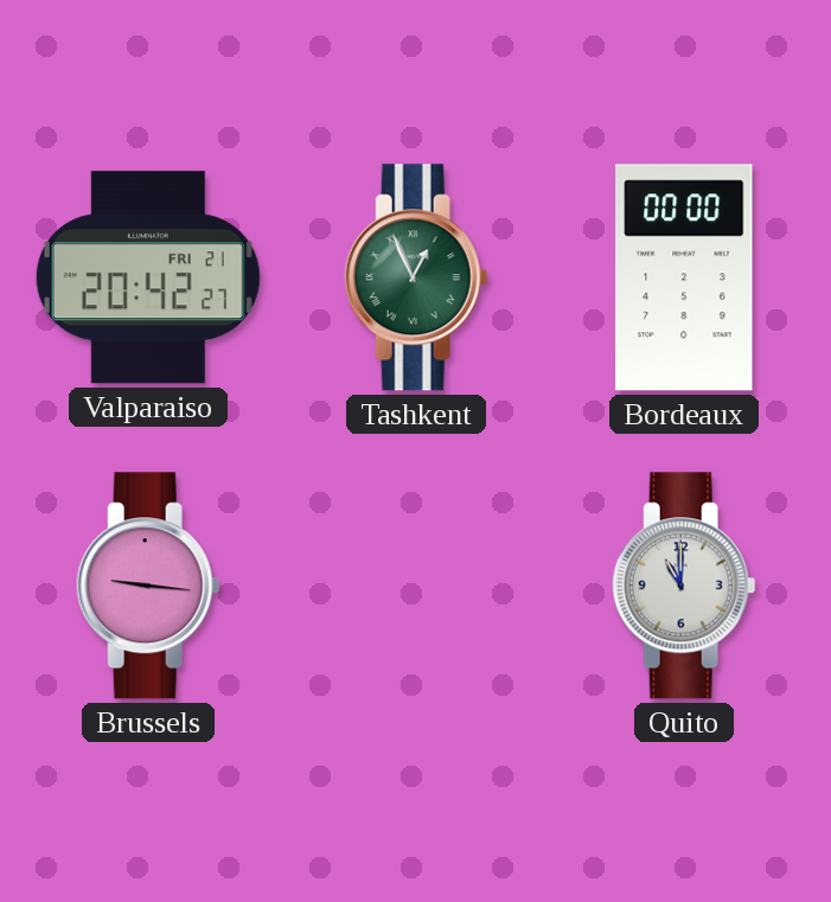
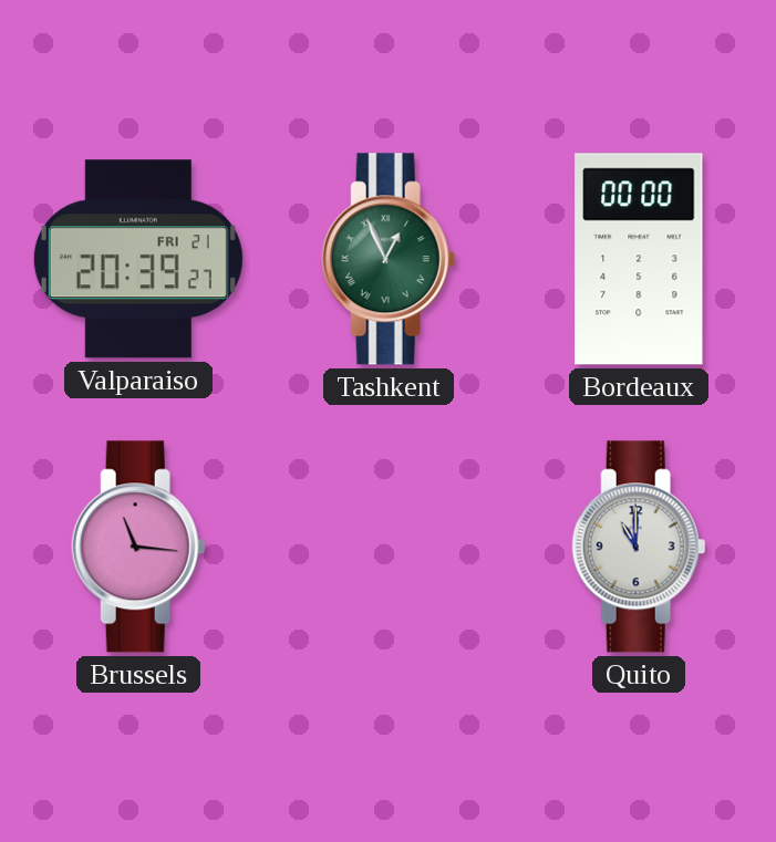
Valparaiso: 20:42 -> 20:39
Brussels: 9:16 -> 11:16
